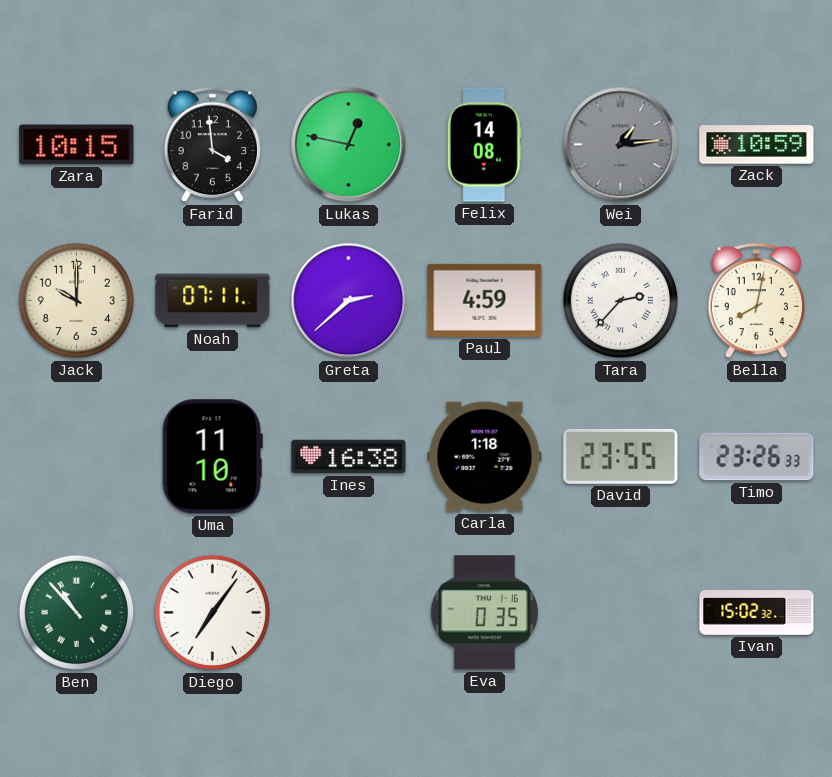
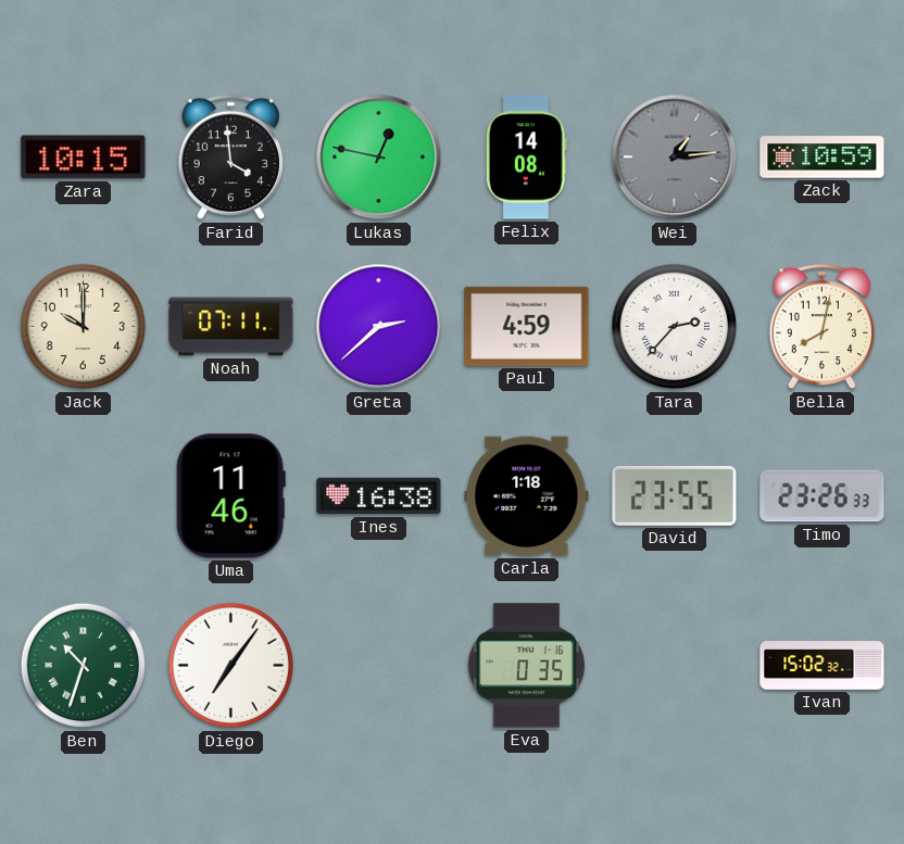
Uma: 11:10 -> 11:46
Ben: 10:53 -> 10:33
